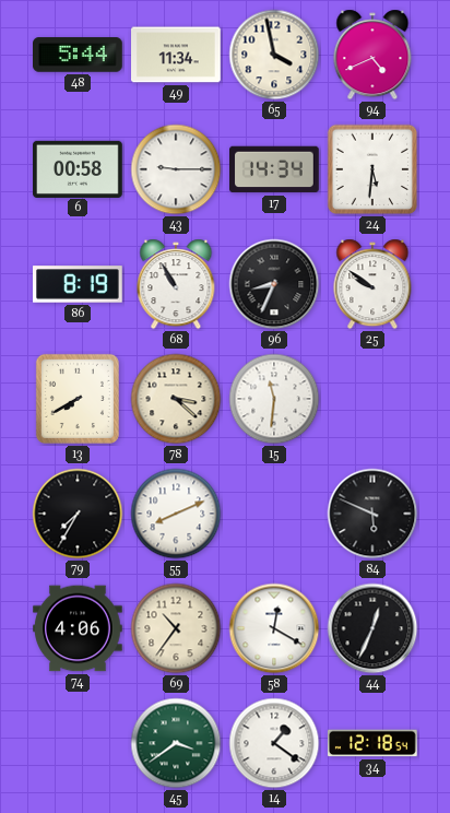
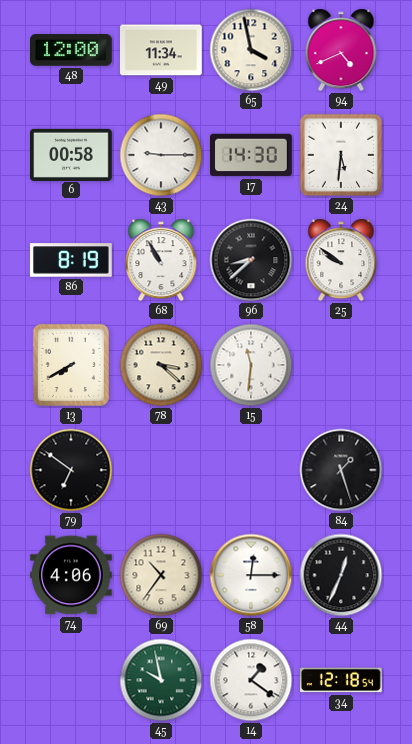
48: 5:44 -> 12:00
17: 14:34 -> 14:30
96: 8:34 -> 8:38
79: 7:35 -> 6:51
55: 8:11 -> none
84: 5:49 -> 1:27
58: 12:20 -> 12:15
45: 3:39 -> 9:58
